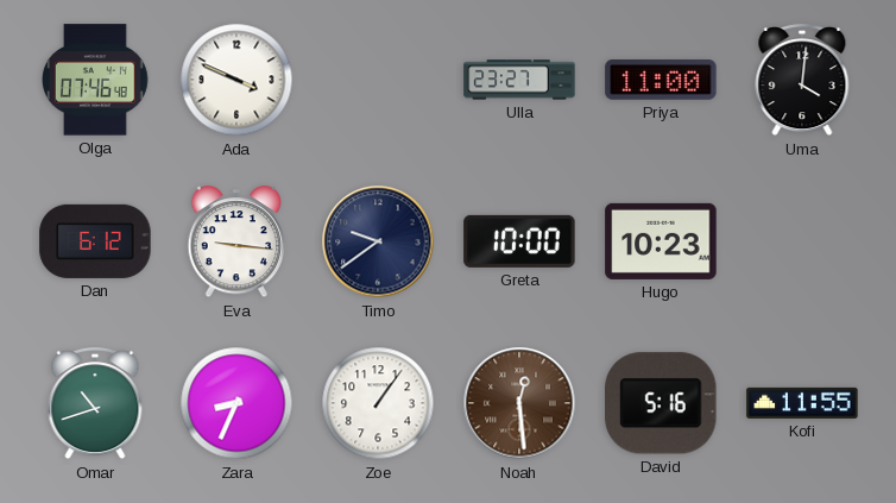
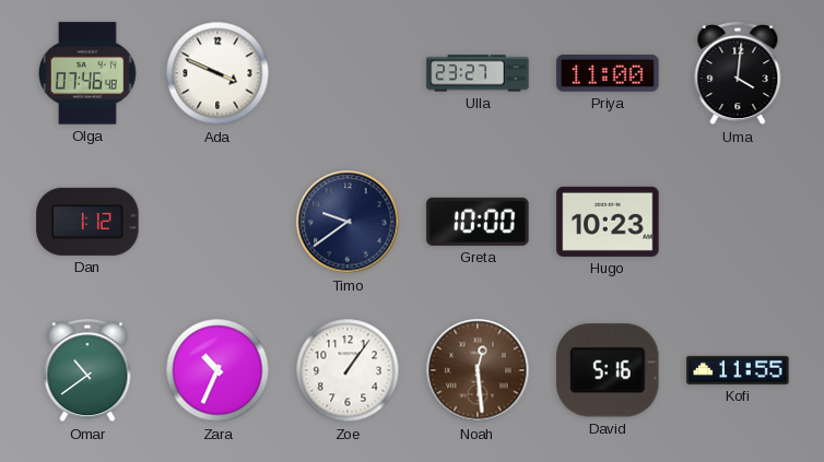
Dan: 6:12 -> 1:12
Eva: 9:16 -> none
Omar: 10:42 -> 10:39
Zara: 8:34 -> 10:34
